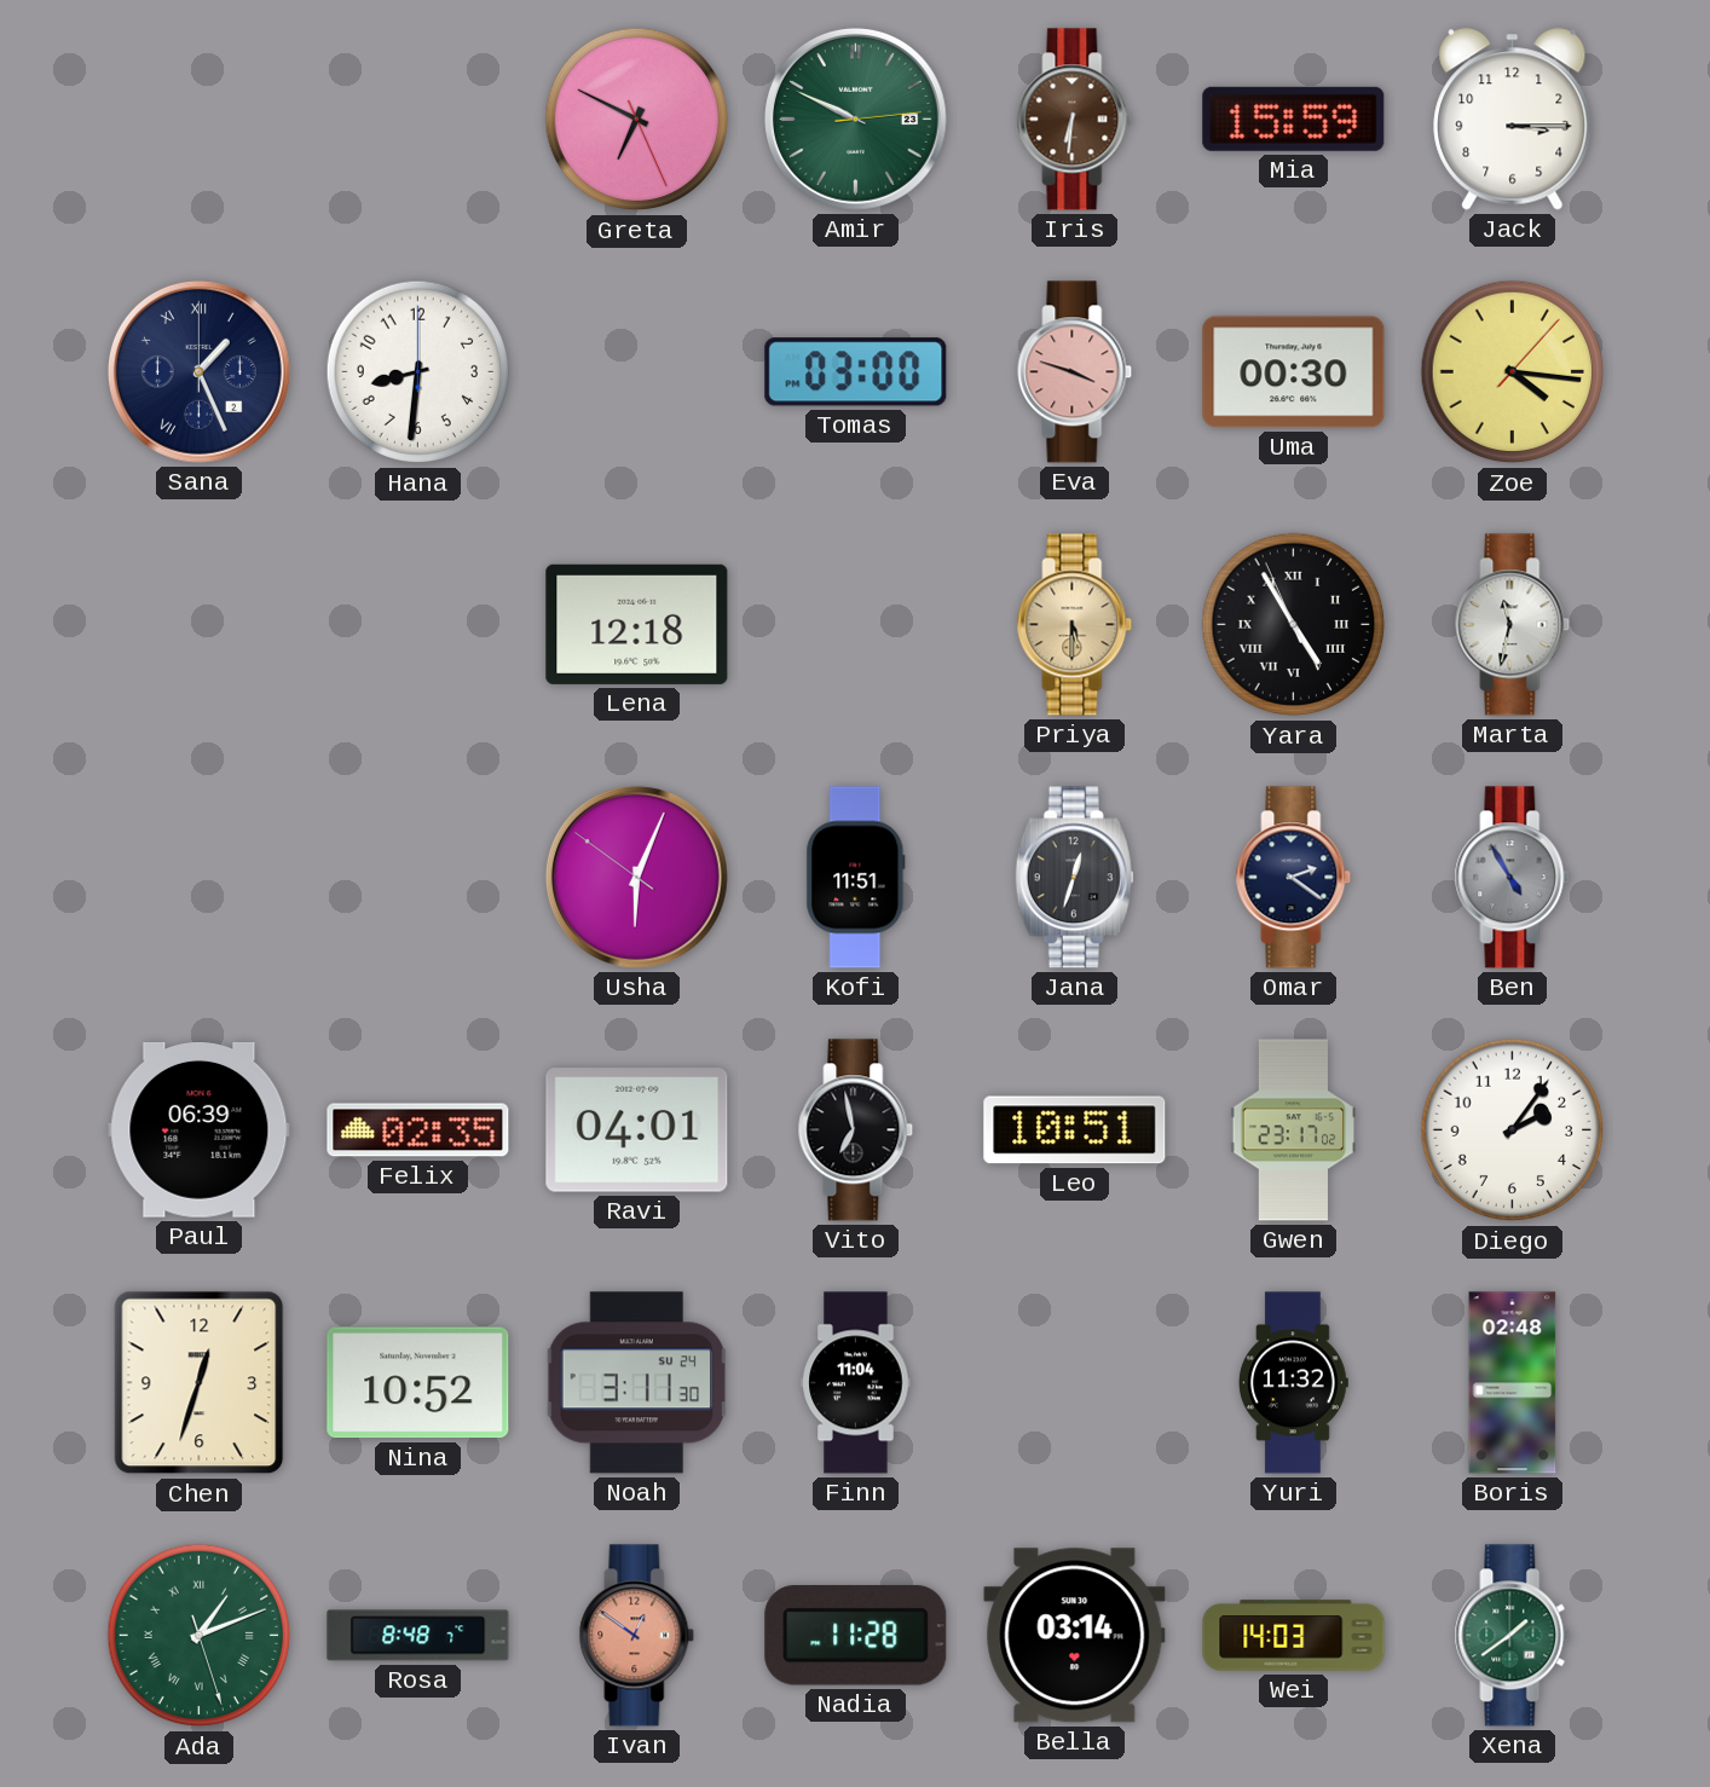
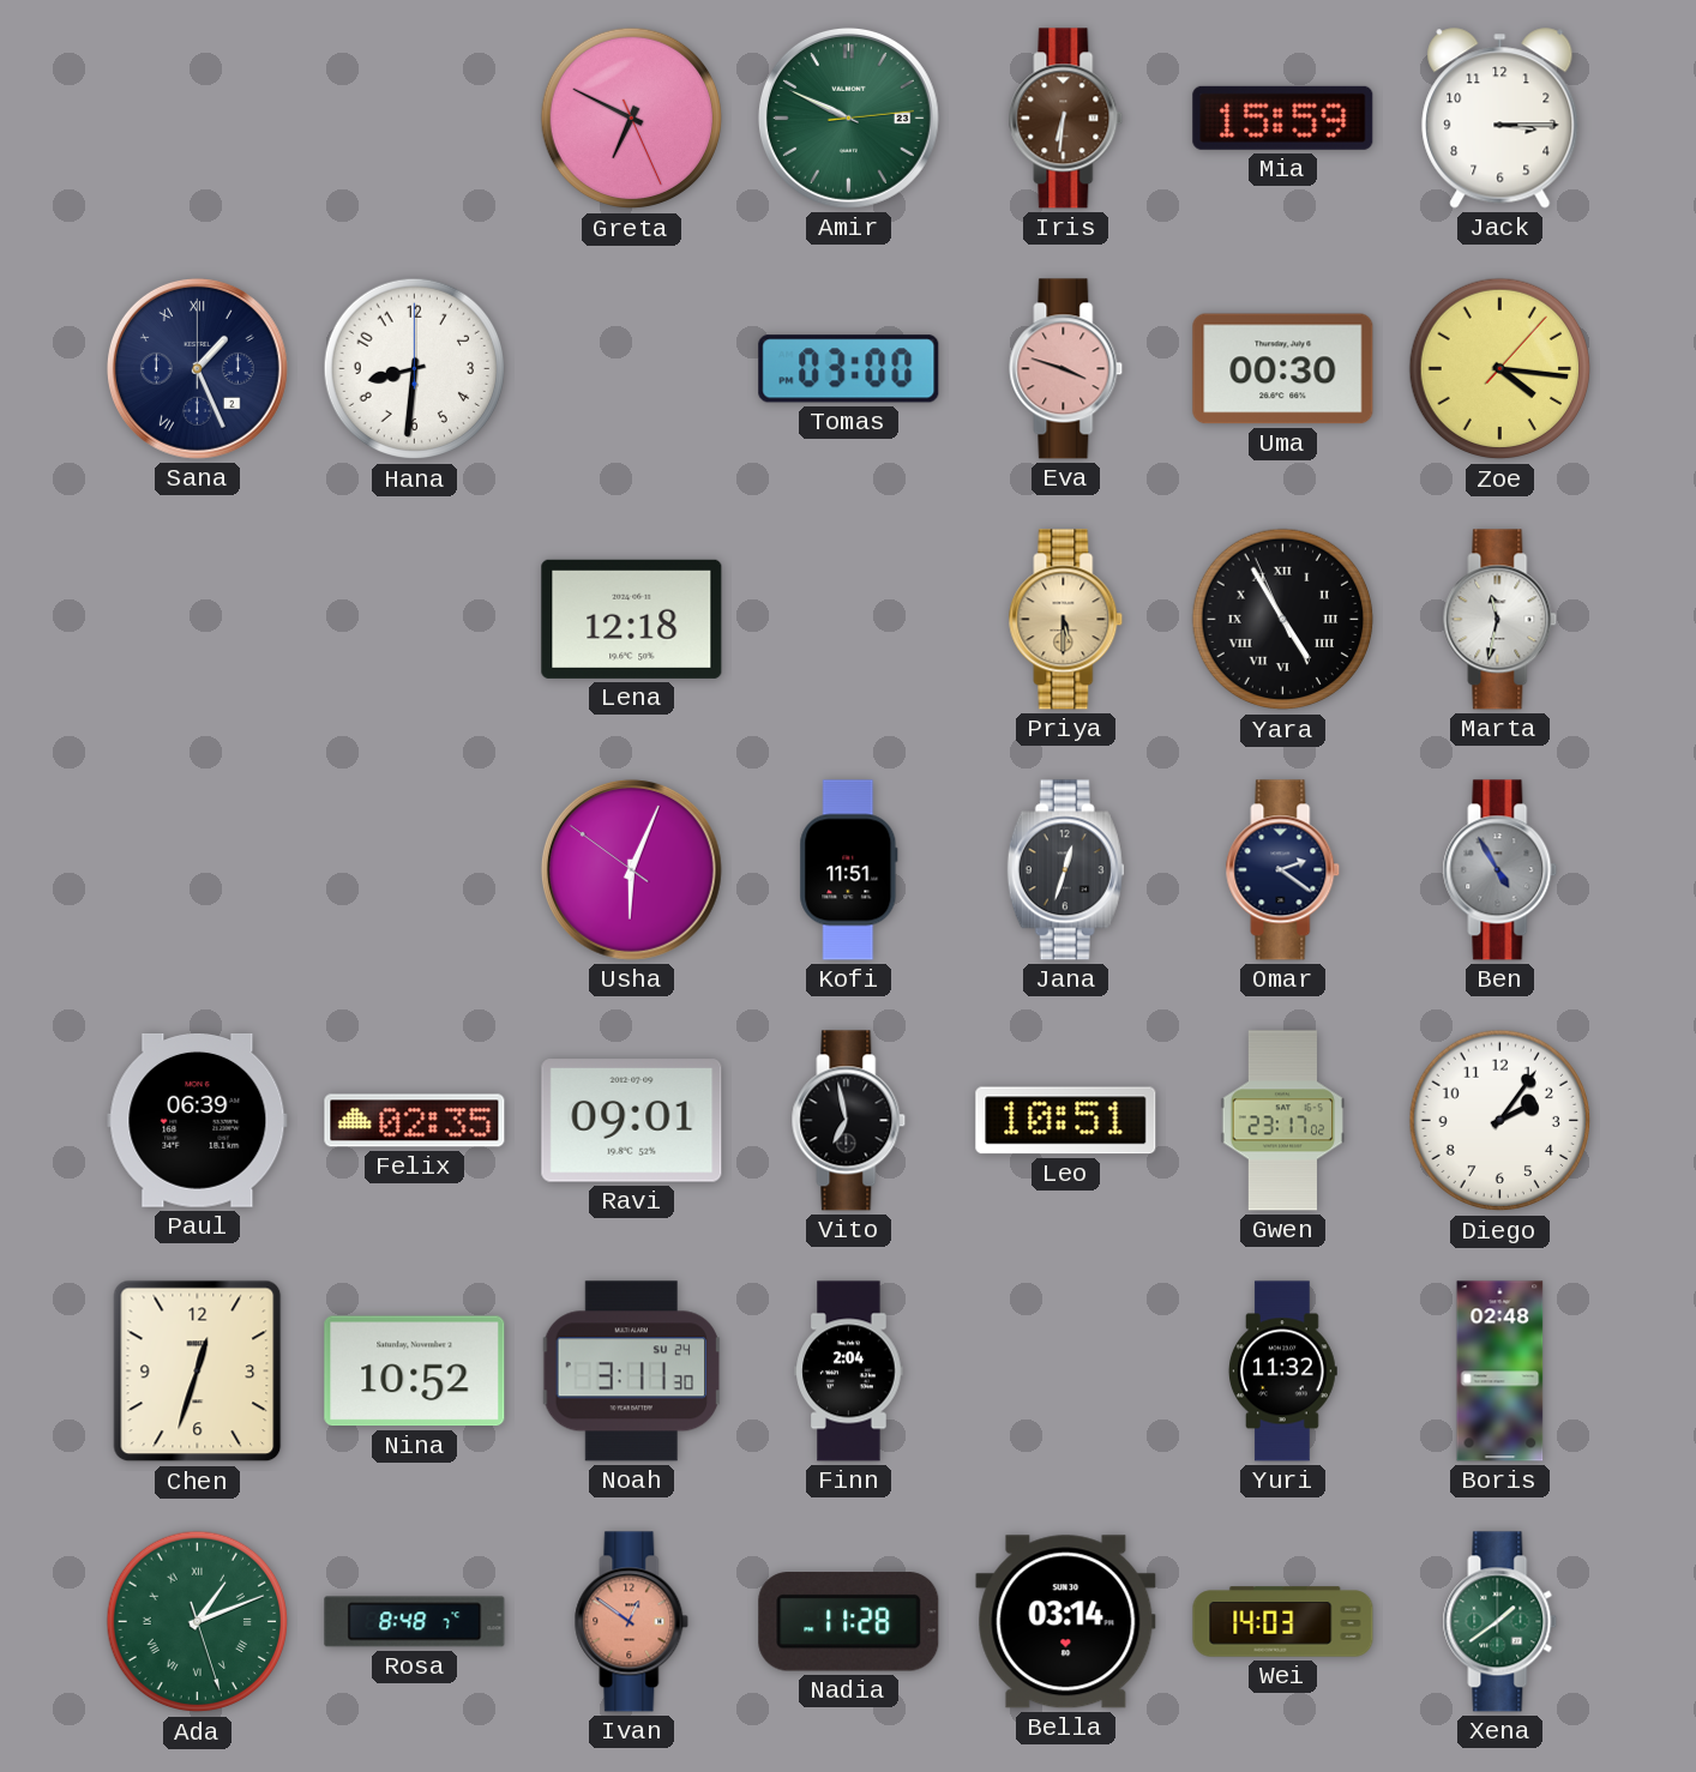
Ravi: 04:01 -> 09:01
Finn: 11:04 -> 2:04
